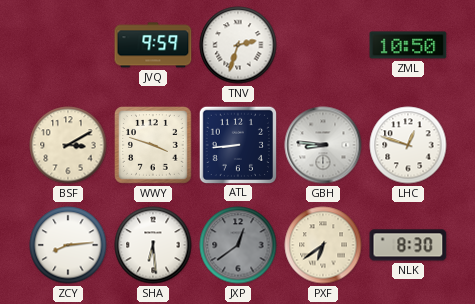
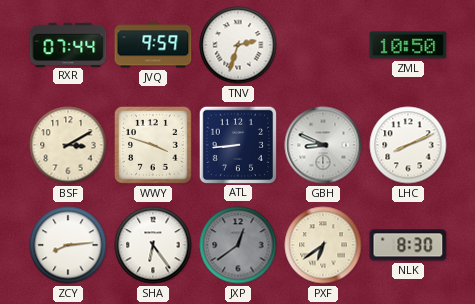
RXR: none -> 07:44
GBH: 8:46 -> 8:49
LHC: 12:48 -> 8:11
SHA: 6:29 -> 6:24
